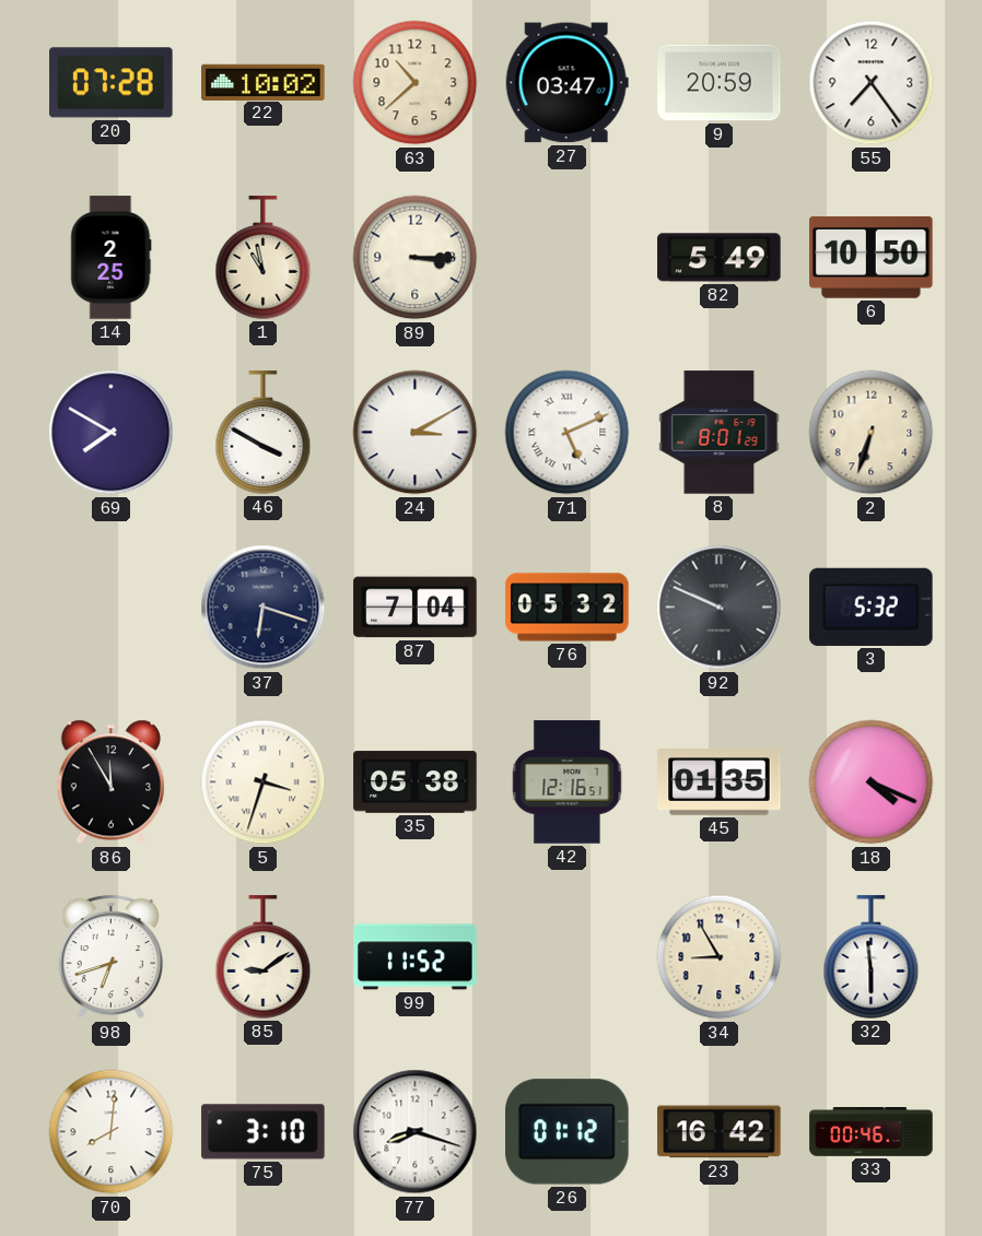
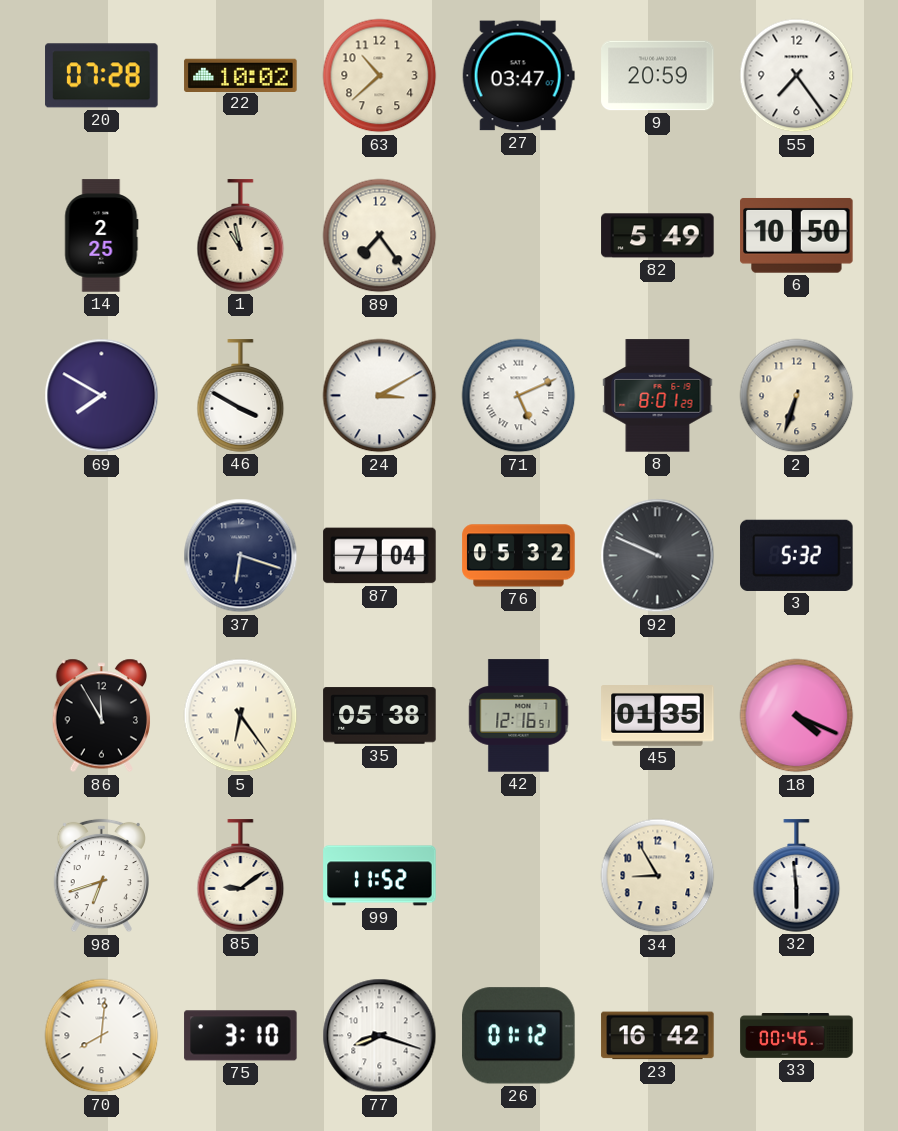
89: 3:15 -> 7:24
5: 3:33 -> 6:24
